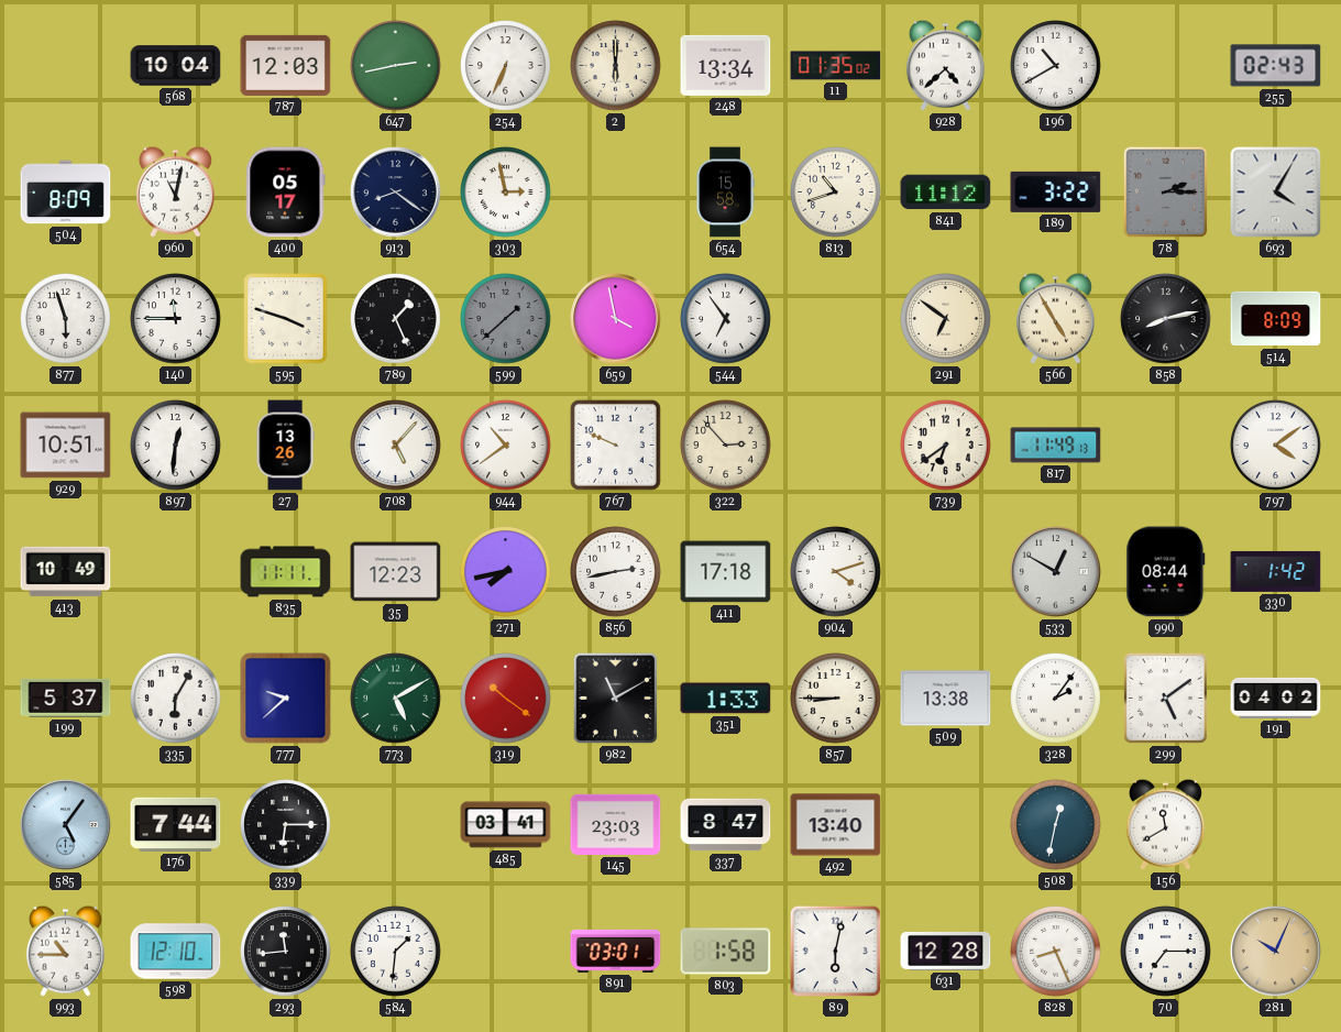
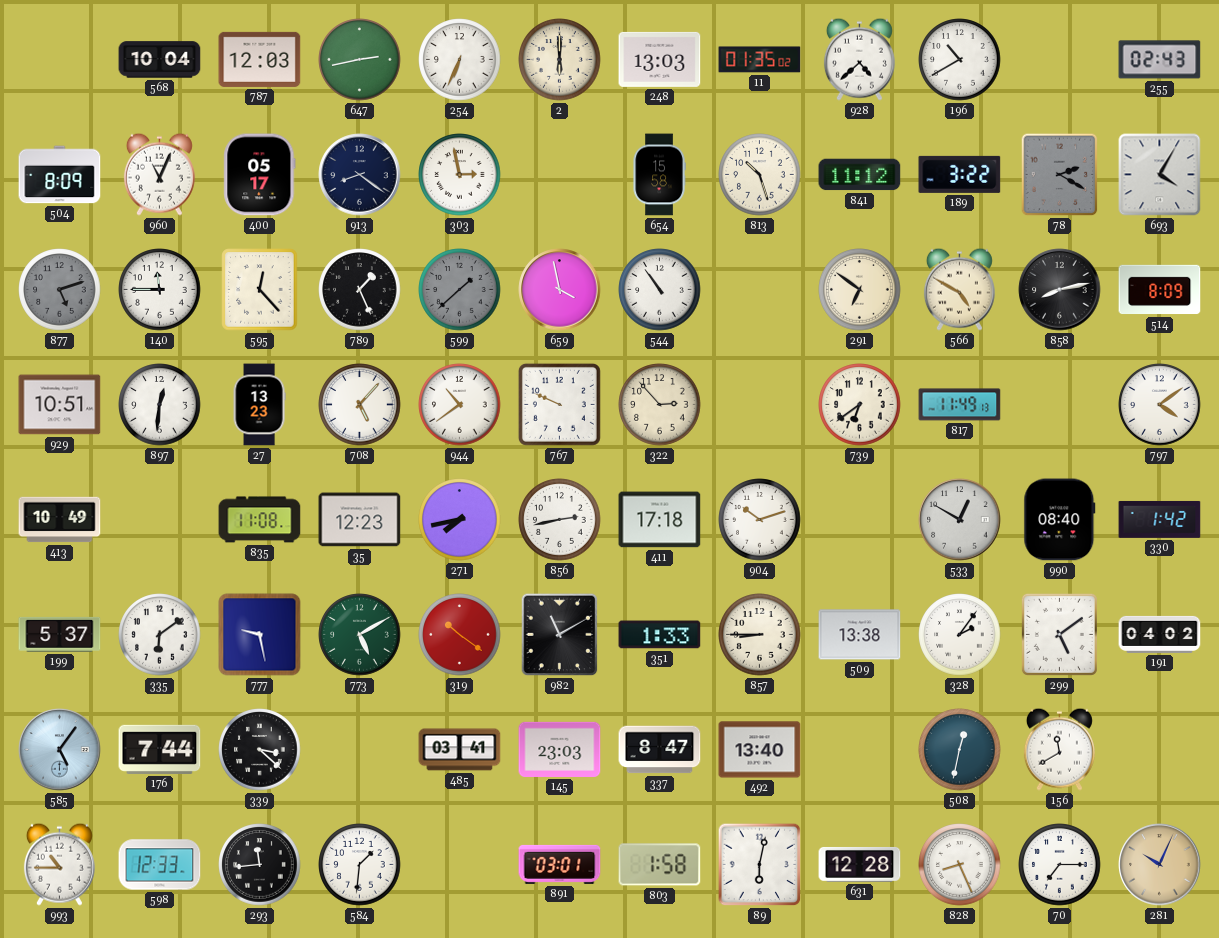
248: 13:34 -> 13:03
960: 11:02 -> 11:04
813: 10:42 -> 10:27
78: 2:15 -> 2:20
877: 5:57 -> 5:12
877 dial: white -> grey
595: 3:48 -> 12:23
544: 6:54 -> 10:54
566: 4:55 -> 4:50
27: 13:26 -> 13:23
835: 11:11 -> 11:08
904: 4:12 -> 10:12
990: 08:44 -> 08:40
335: 6:05 -> 6:09
777: 9:38 -> 9:28
339: 6:15 -> 3:22
598: 12:10 -> 12:33
